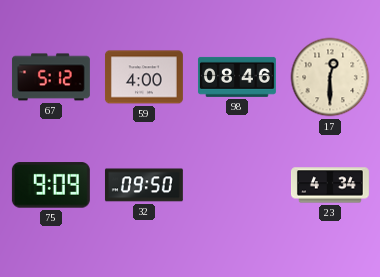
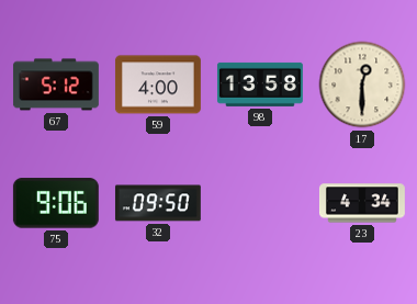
98: 08:46 -> 13:58
75: 9:09 -> 9:06
